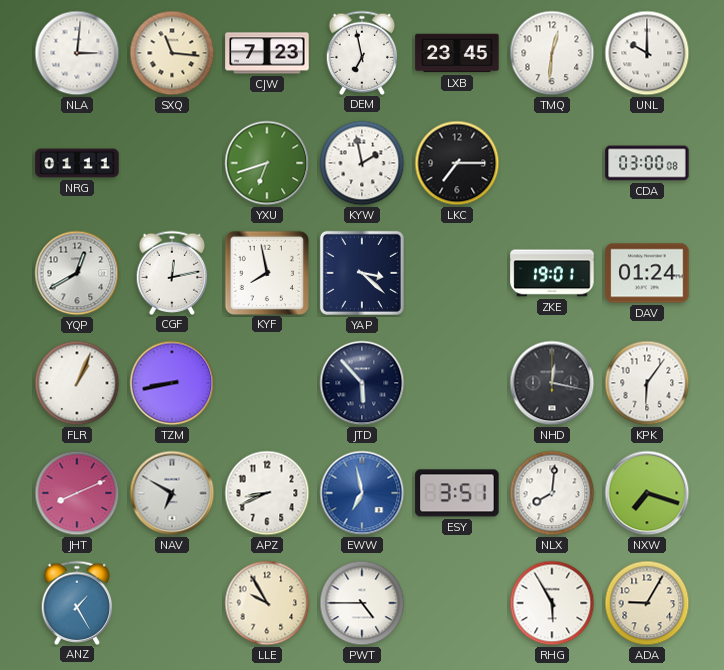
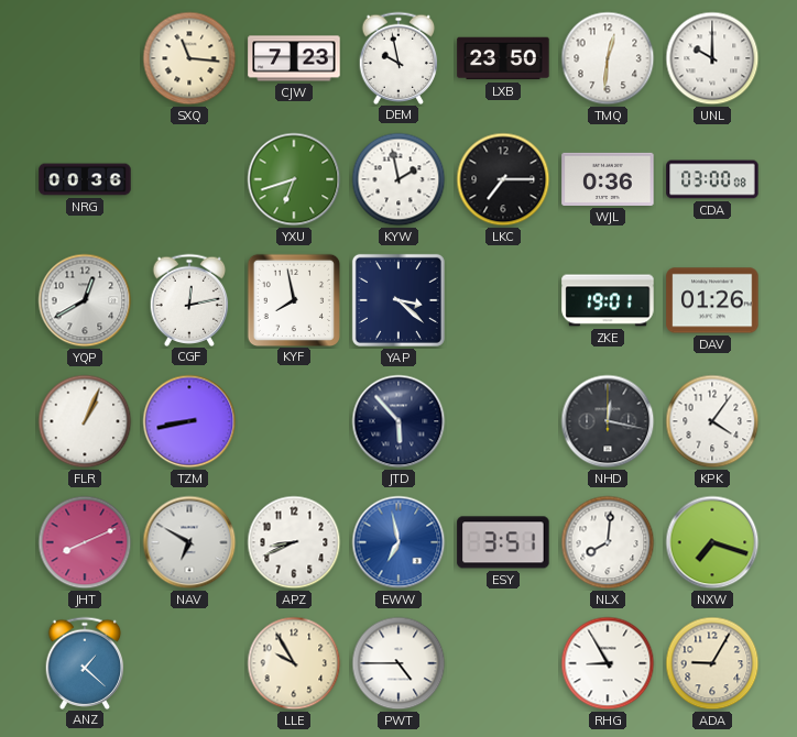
NLA: 3:01 -> none
DEM: 6:58 -> 9:58
LXB: 23:45 -> 23:50
NRG: 01:11 -> 00:36
WJL: none -> 0:36
DAV: 01:24 -> 01:26
KPK: 6:06 -> 4:06
ANZ: 1:25 -> 1:22
RHG: 5:55 -> 8:55
